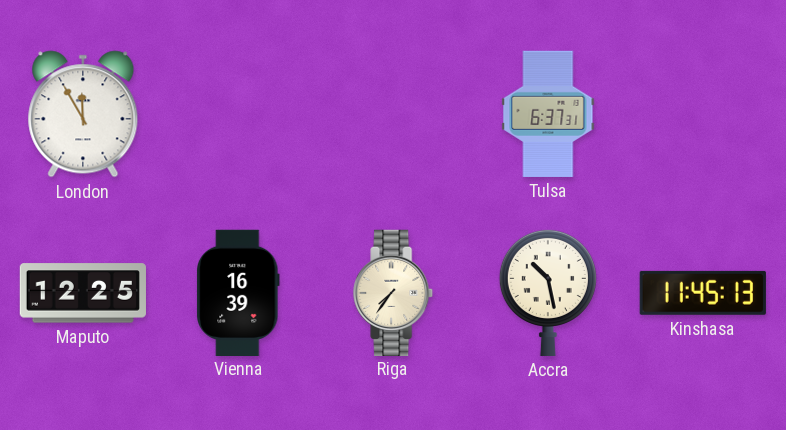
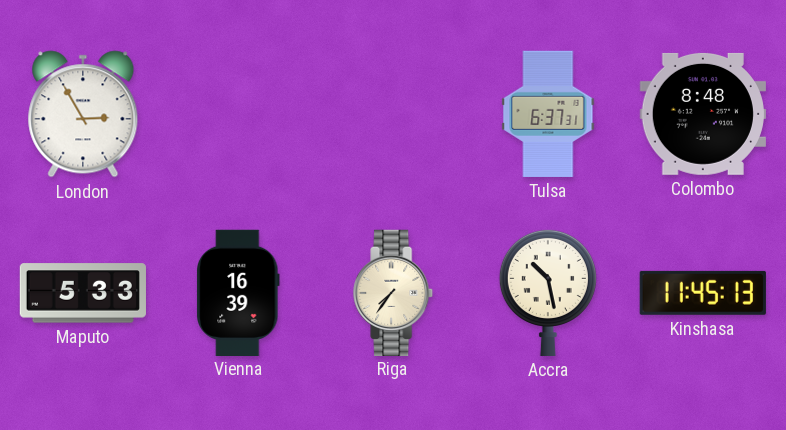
London: 11:55 -> 2:55
Colombo: none -> 8:48
Maputo: 12:25 -> 5:33
